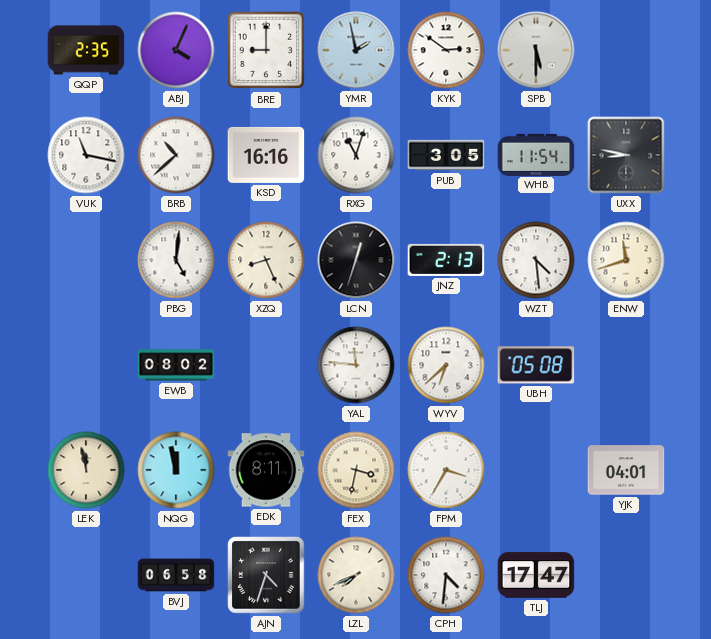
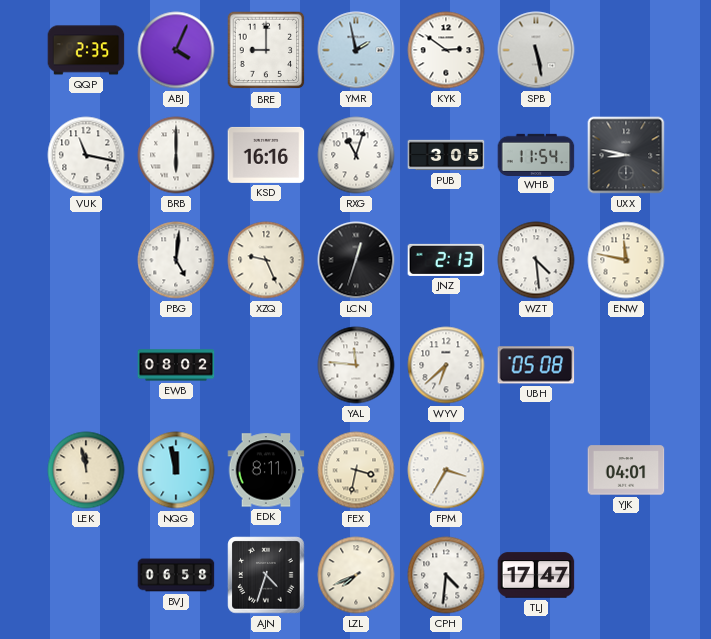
SPB: 5:30 -> 5:28
BRB: 10:38 -> 6:00
XZQ: 8:26 -> 9:26
ENW: 11:42 -> 11:47
